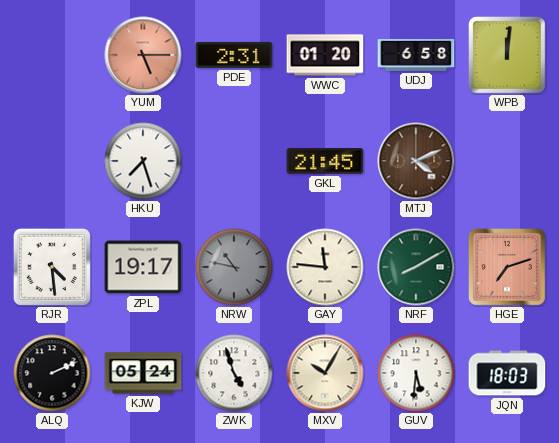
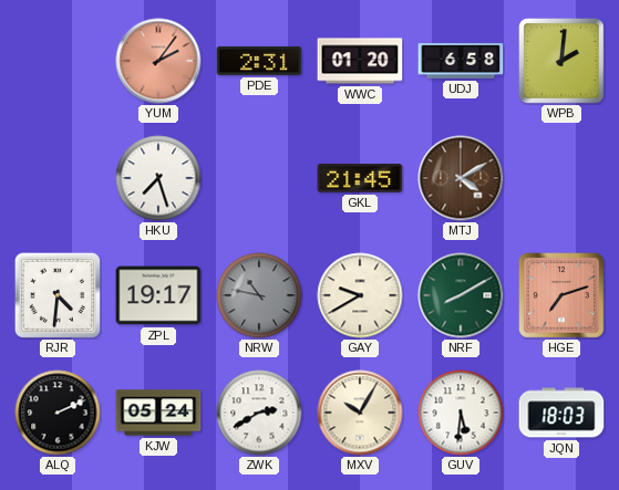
YUM: 5:15 -> 2:06
WPB: 12:01 -> 2:01
MTJ: 4:11 -> 4:10
RJR: 4:29 -> 4:31
GAY: 11:46 -> 9:40
ZWK: 4:57 -> 2:40
